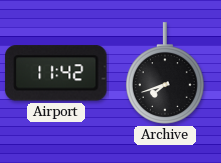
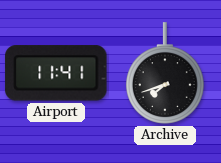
Airport: 11:42 -> 11:41
